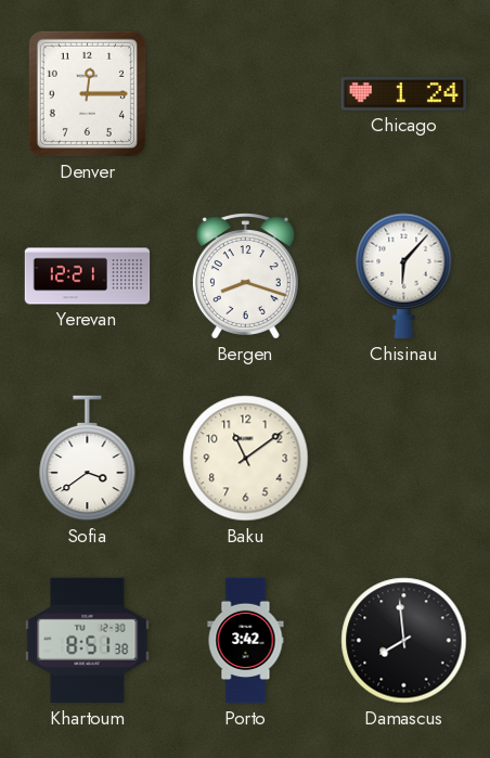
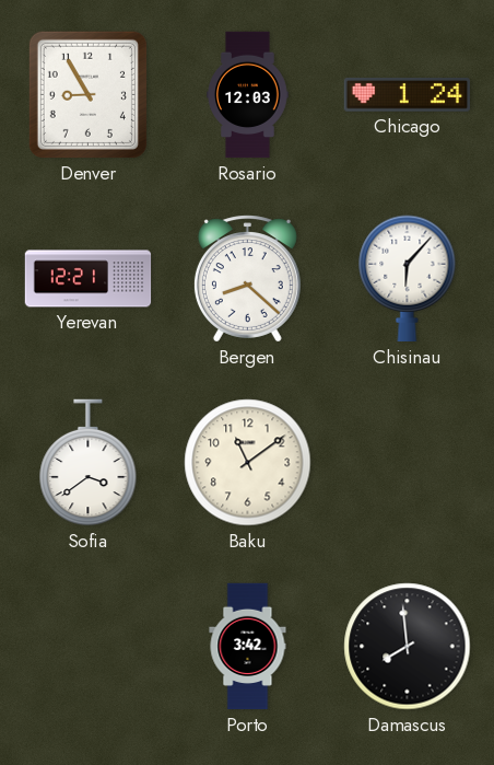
Denver: 12:15 -> 8:55
Rosario: none -> 12:03
Bergen: 8:18 -> 8:22
Khartoum: 8:51 -> none
